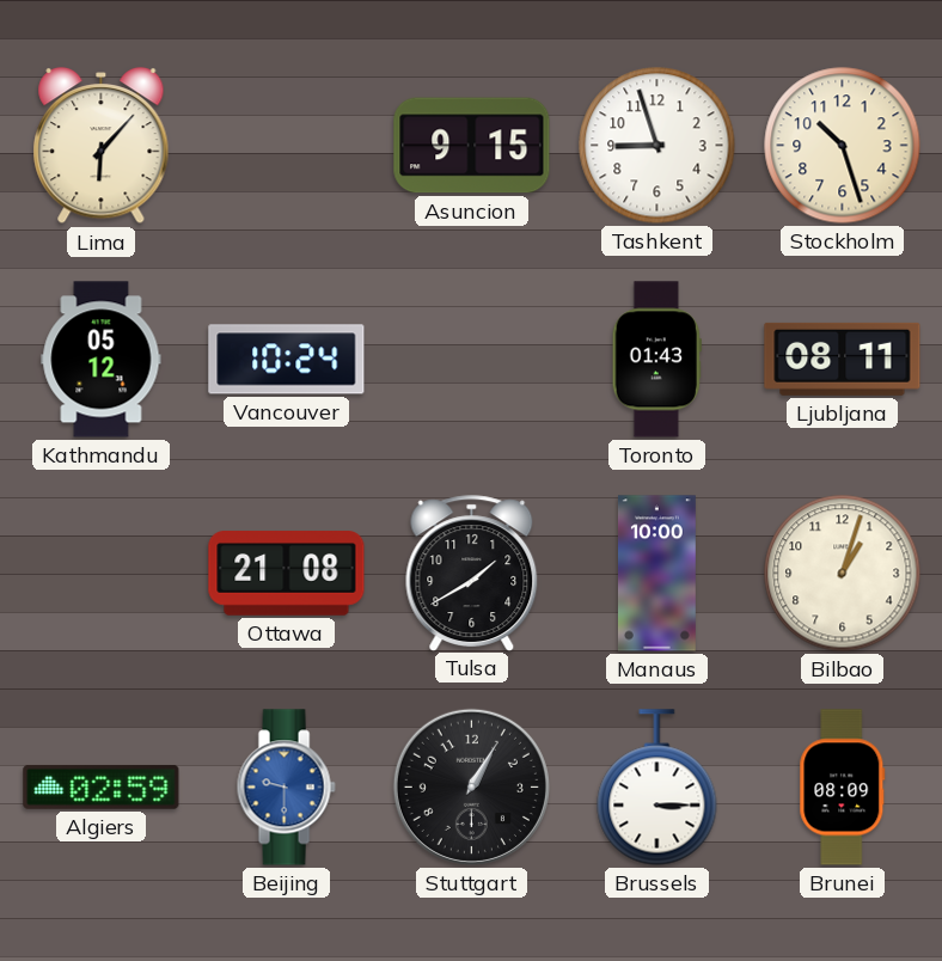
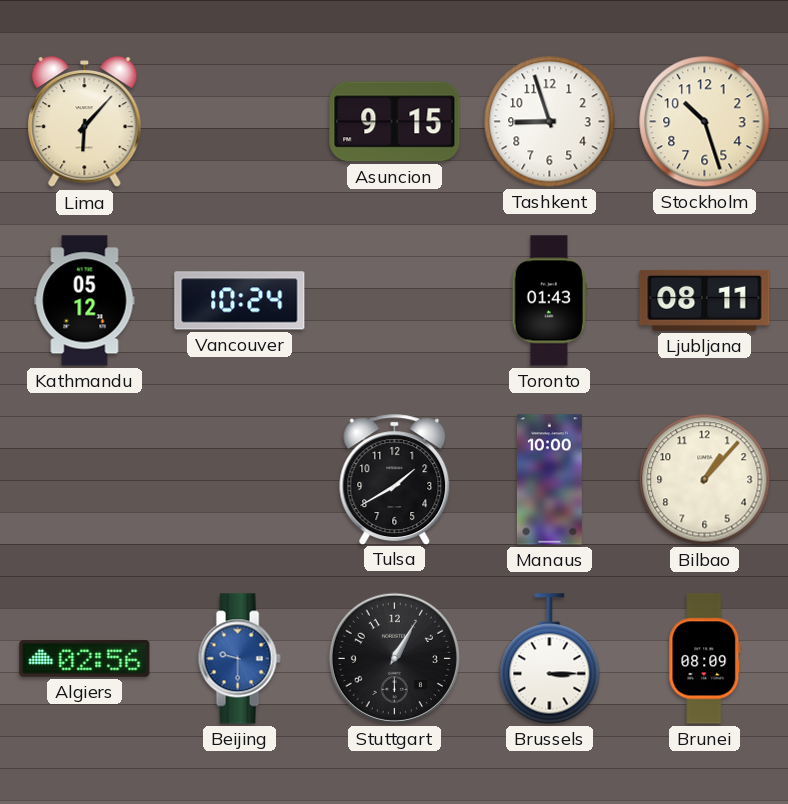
Ottawa: 21:08 -> none
Bilbao: 1:03 -> 1:07
Algiers: 02:59 -> 02:56
